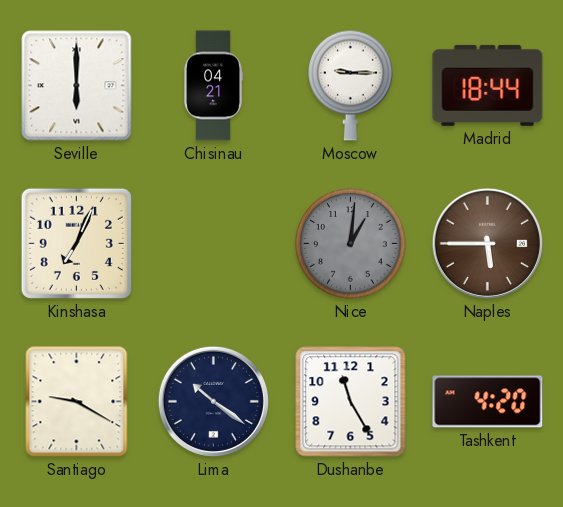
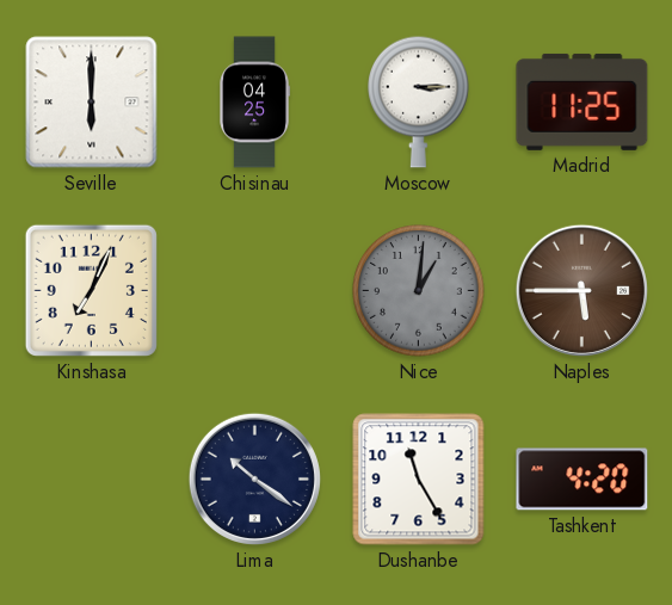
Chisinau: 04:21 -> 04:25
Moscow: 9:15 -> 3:15
Madrid: 18:44 -> 11:25
Santiago: 9:20 -> none
